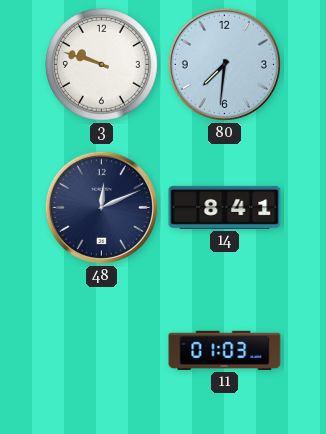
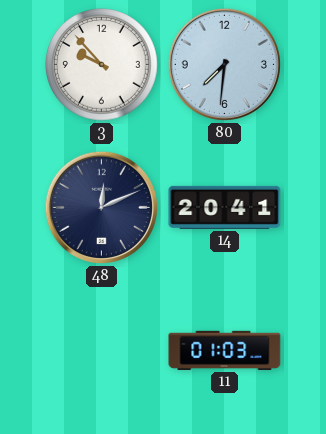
3: 9:48 -> 9:53
14: 8:41 -> 20:41
